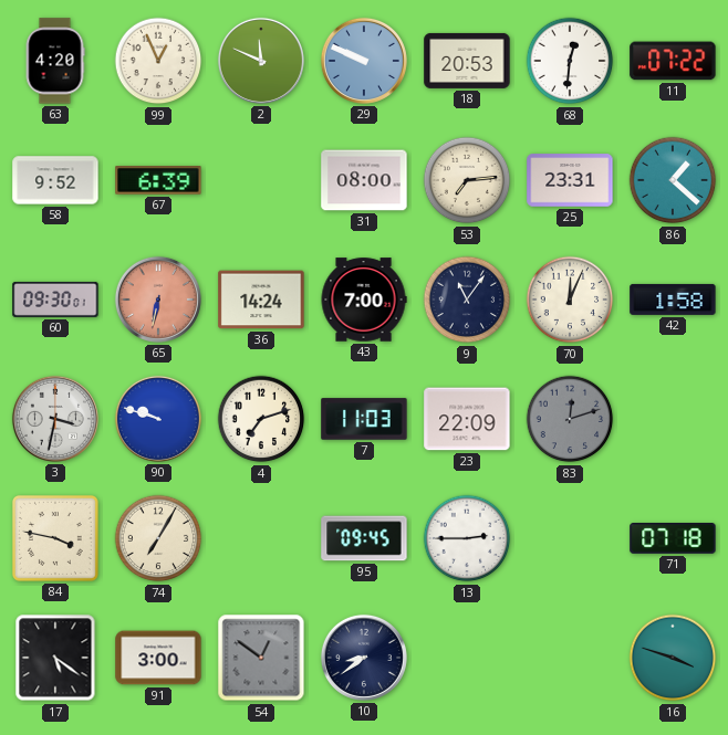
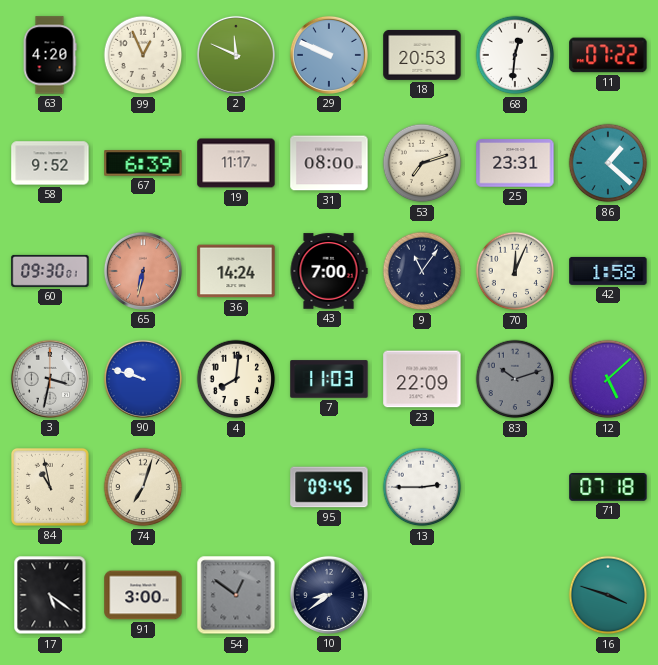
19: none -> 11:17
53: 7:14 -> 7:12
4: 7:12 -> 8:01
83: 12:12 -> 10:12
12: none -> 5:08
84: 3:47 -> 10:58
74: 7:05 -> 7:03
